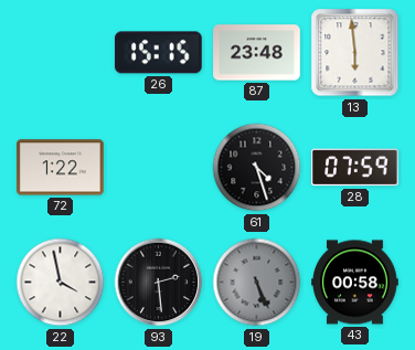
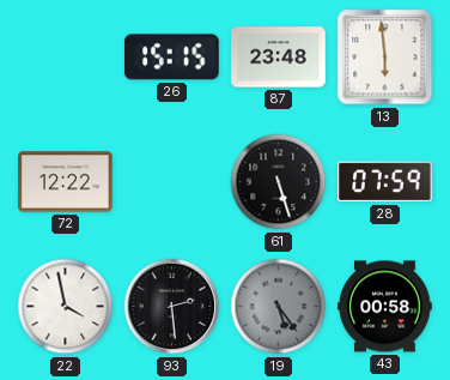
72: 1:22 -> 12:22
61: 4:27 -> 5:27
19: 5:26 -> 5:24
